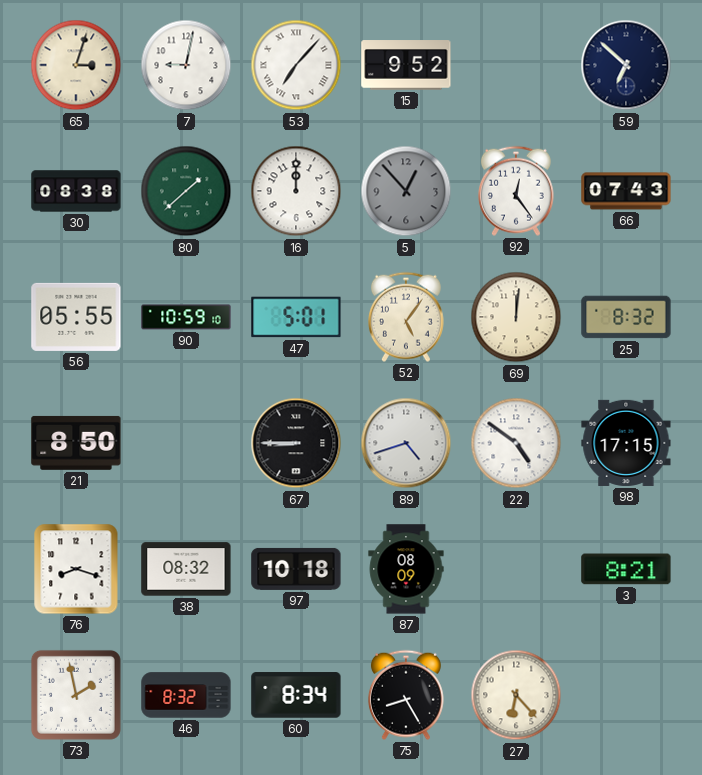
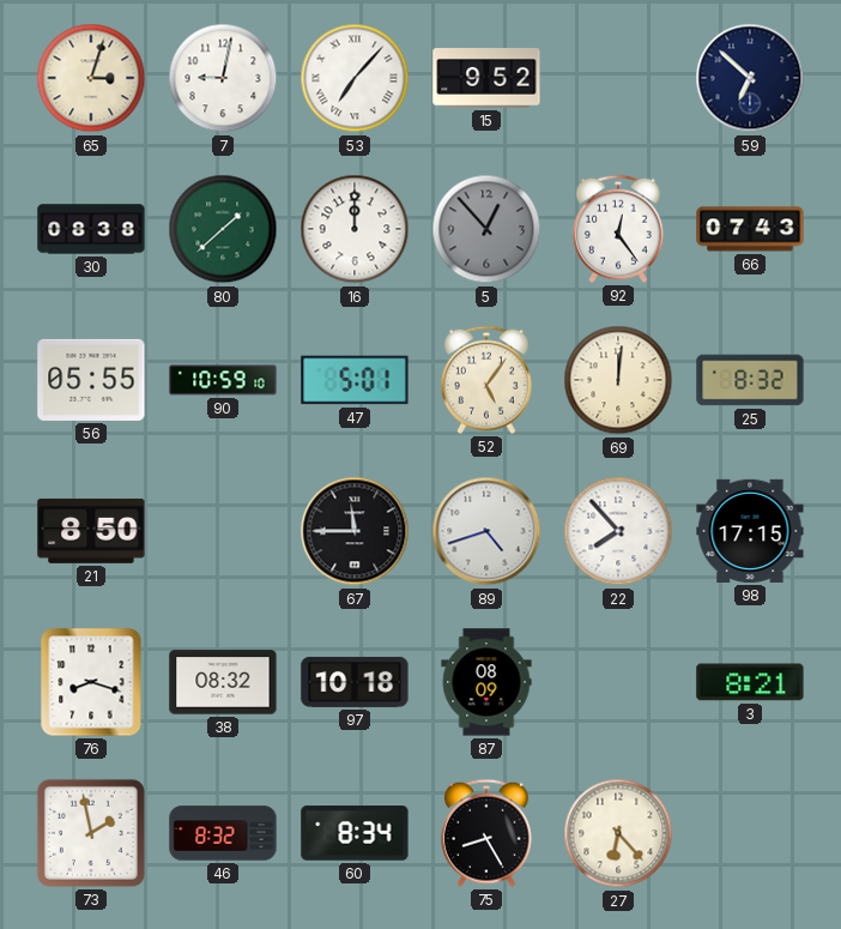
67: 8:45 -> 11:45
22: 4:51 -> 7:53
